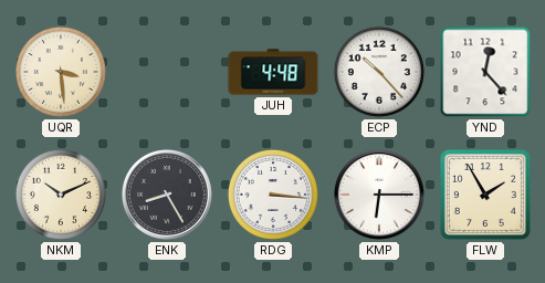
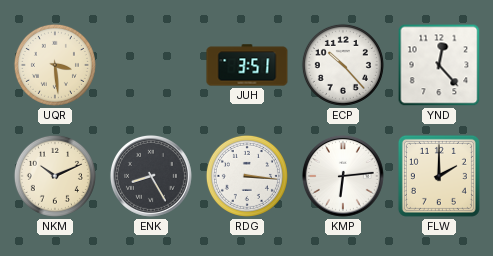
JUH: 4:48 -> 3:51
KMP: 6:15 -> 6:14
FLW: 1:55 -> 2:00
